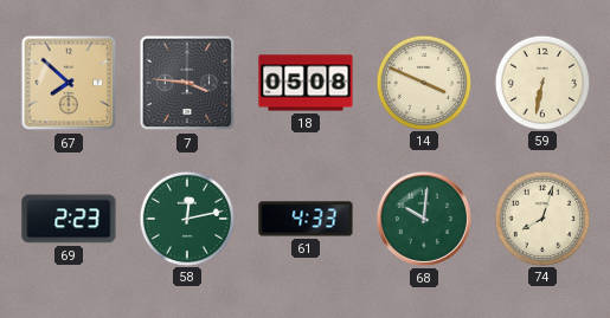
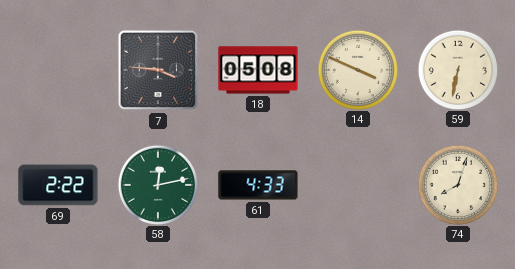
67: 7:52 -> none
69: 2:23 -> 2:22
68: 10:01 -> none
